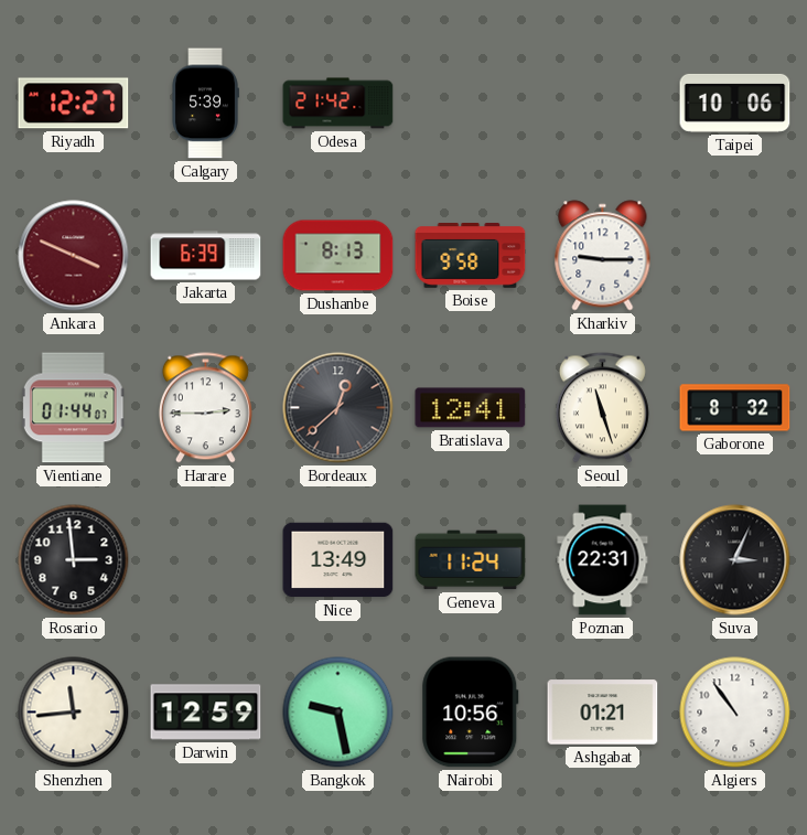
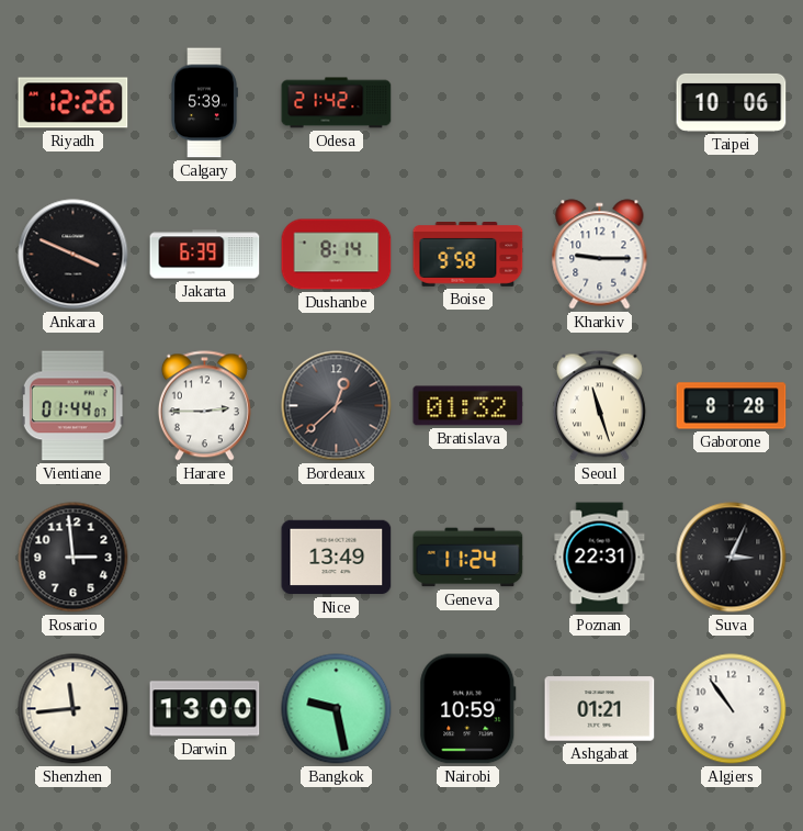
Riyadh: 12:27 -> 12:26
Ankara dial: burgundy -> black
Dushanbe: 8:13 -> 8:14
Bratislava: 12:41 -> 01:32
Gaborone: 8:32 -> 8:28
Darwin: 12:59 -> 13:00
Nairobi: 10:56 -> 10:59
